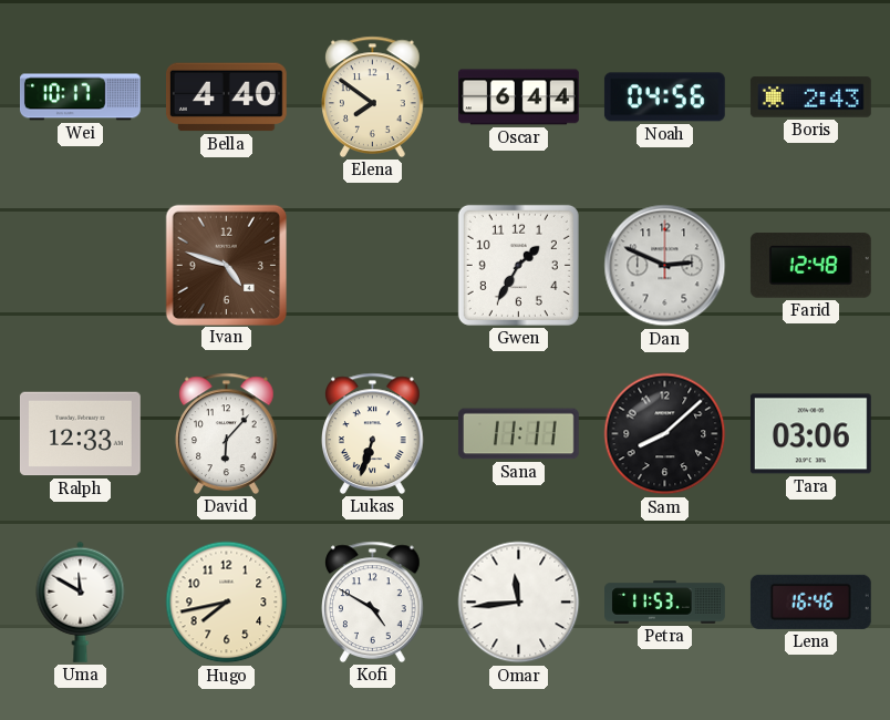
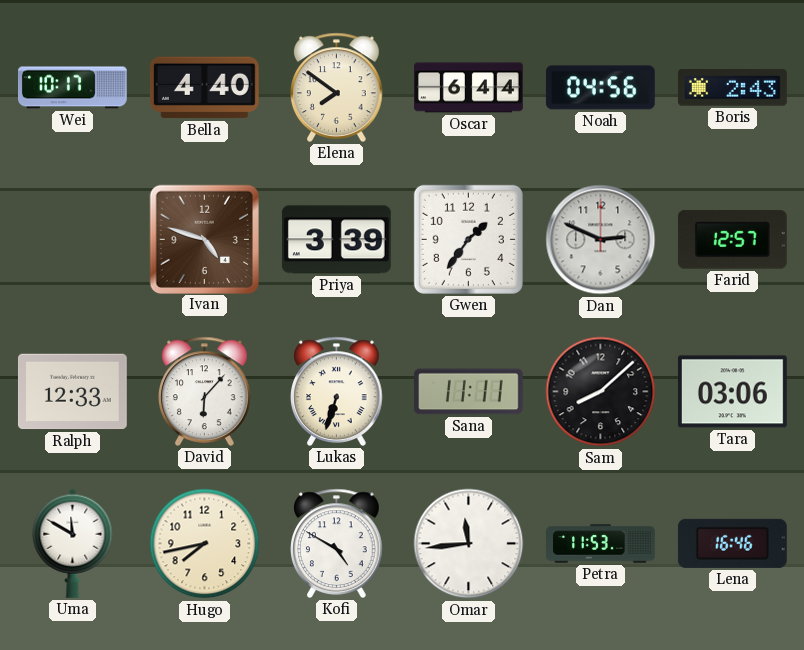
Priya: none -> 3:39
Gwen: 1:35 -> 1:36
Farid: 12:48 -> 12:57
